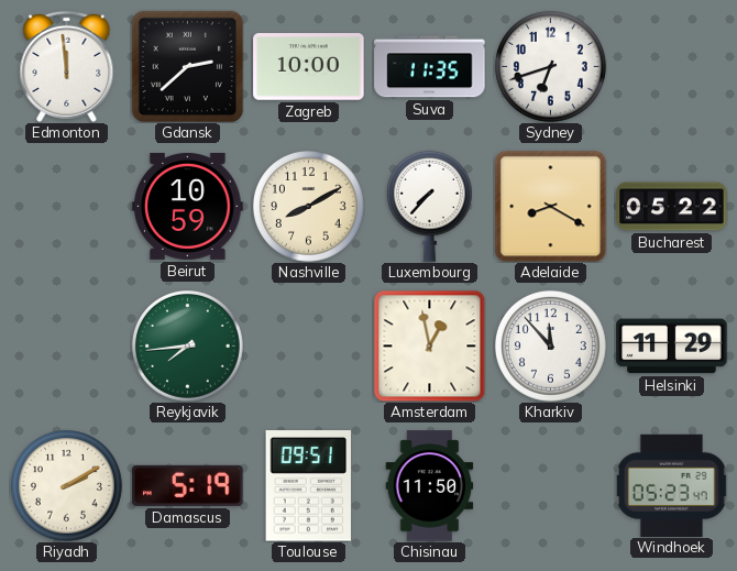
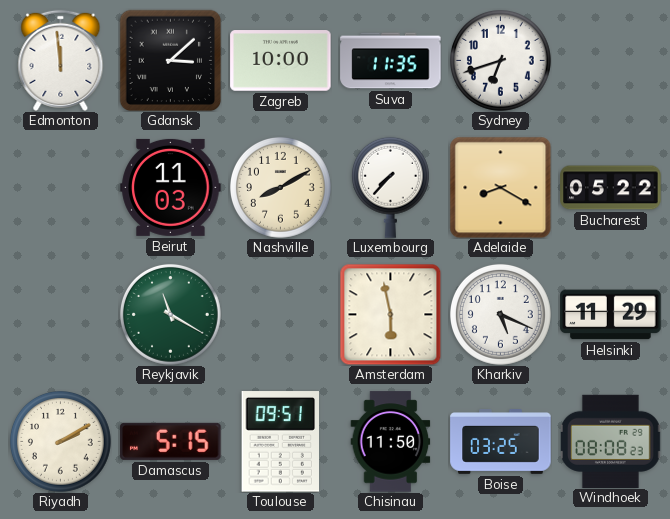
Gdansk: 2:38 -> 3:08
Beirut: 10:59 -> 11:03
Reykjavik: 7:44 -> 11:20
Amsterdam: 12:58 -> 5:58
Kharkiv: 11:53 -> 5:19
Damascus: 5:19 -> 5:15
Boise: none -> 03:25
Windhoek: 05:23 -> 08:08
